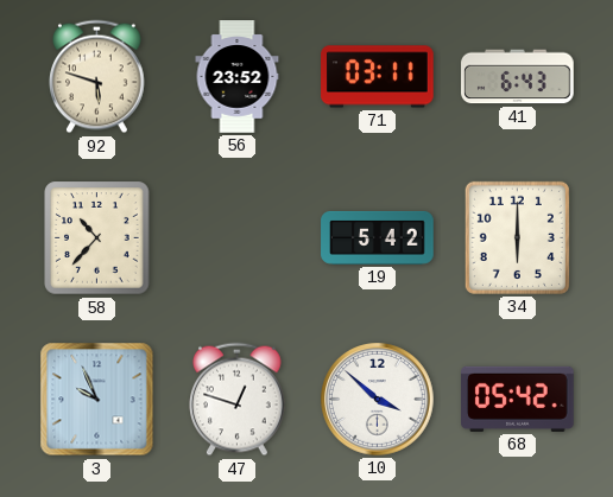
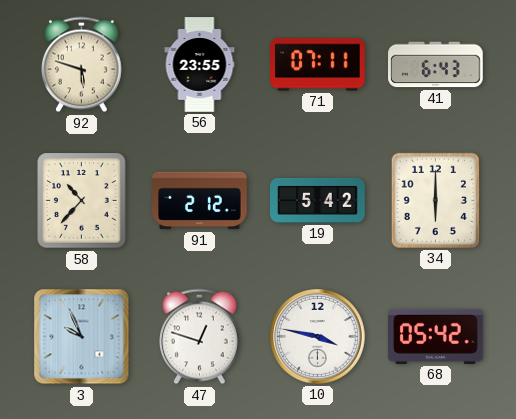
56: 23:52 -> 23:55
71: 03:11 -> 07:11
91: none -> 2:12
10: 3:52 -> 3:47
